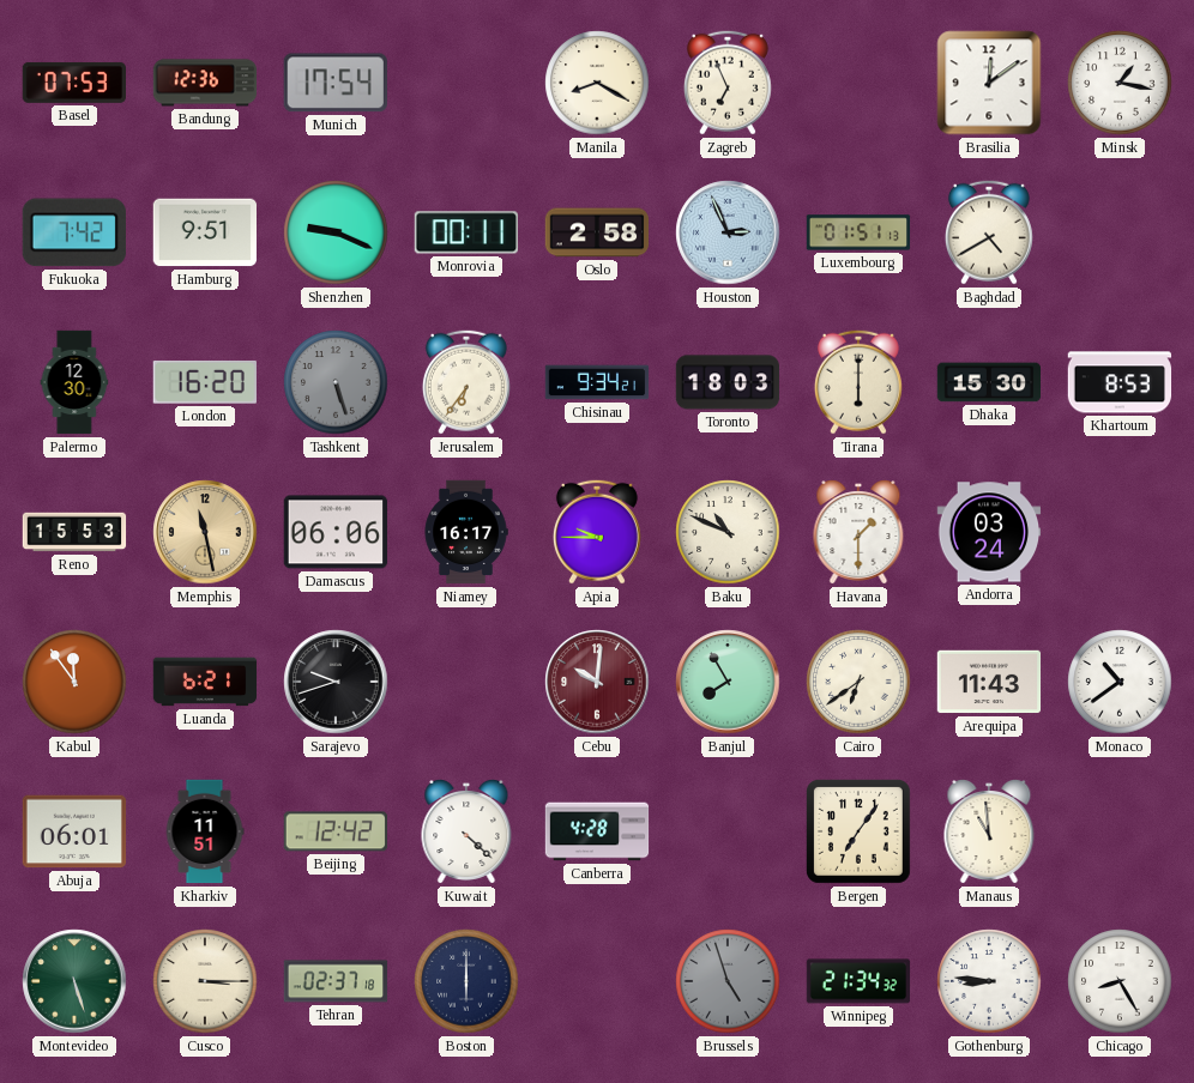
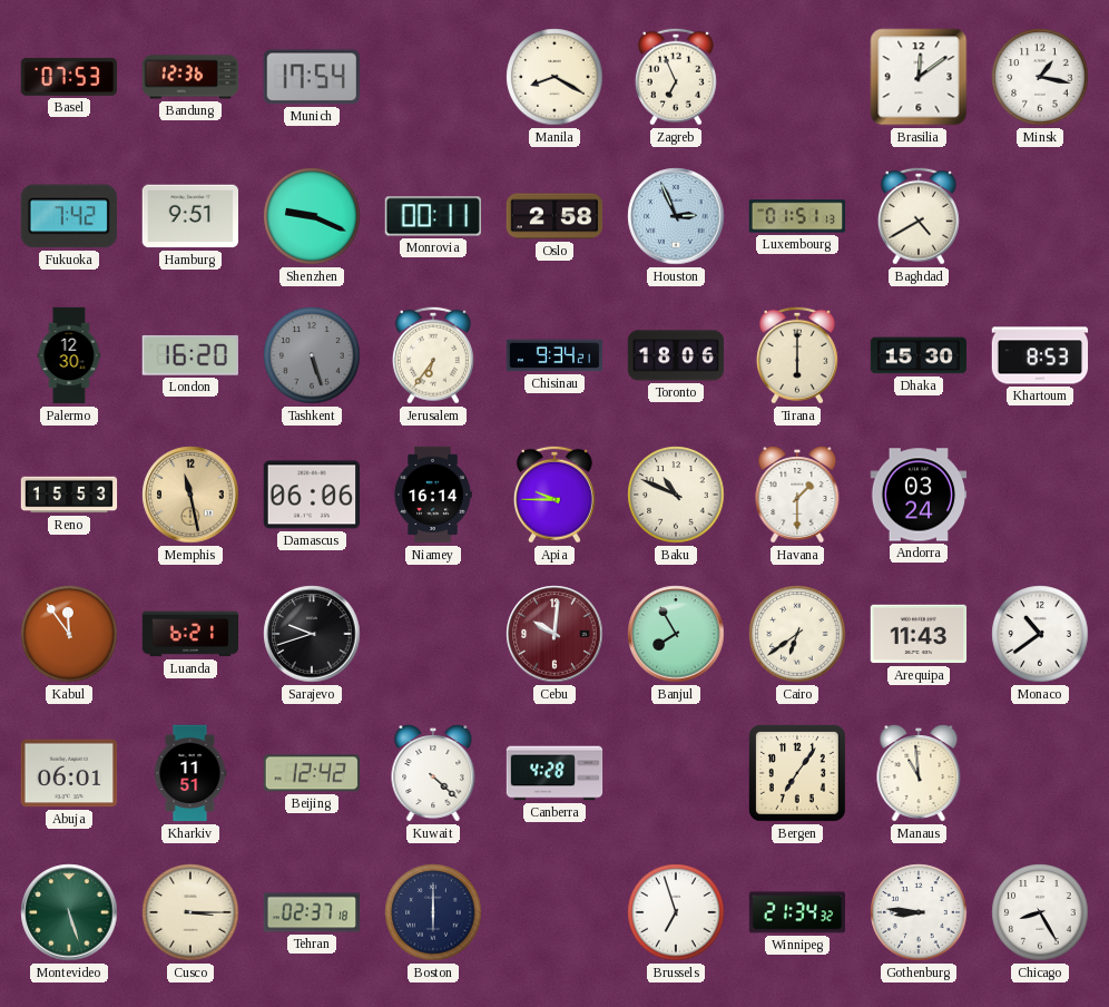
Toronto: 18:03 -> 18:06
Niamey: 16:17 -> 16:14
Brussels: 4:57 -> 6:57
Brussels dial: grey -> white
